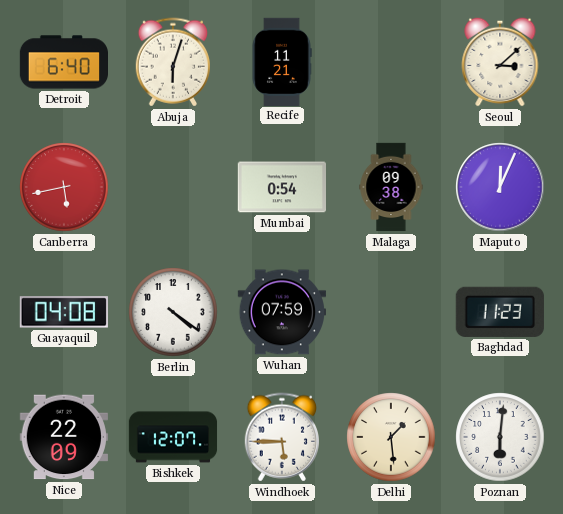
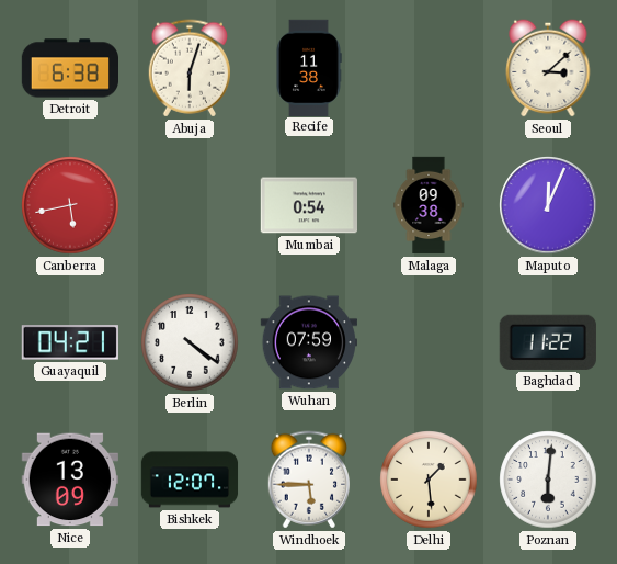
Detroit: 6:40 -> 6:38
Recife: 11:21 -> 11:38
Guayaquil: 04:08 -> 04:21
Baghdad: 11:23 -> 11:22
Nice: 22:09 -> 13:09
